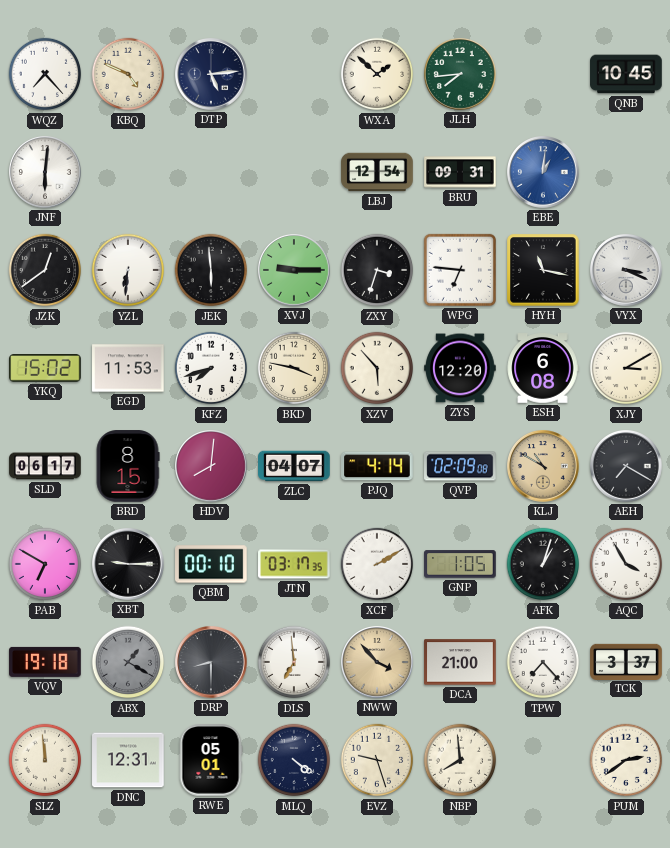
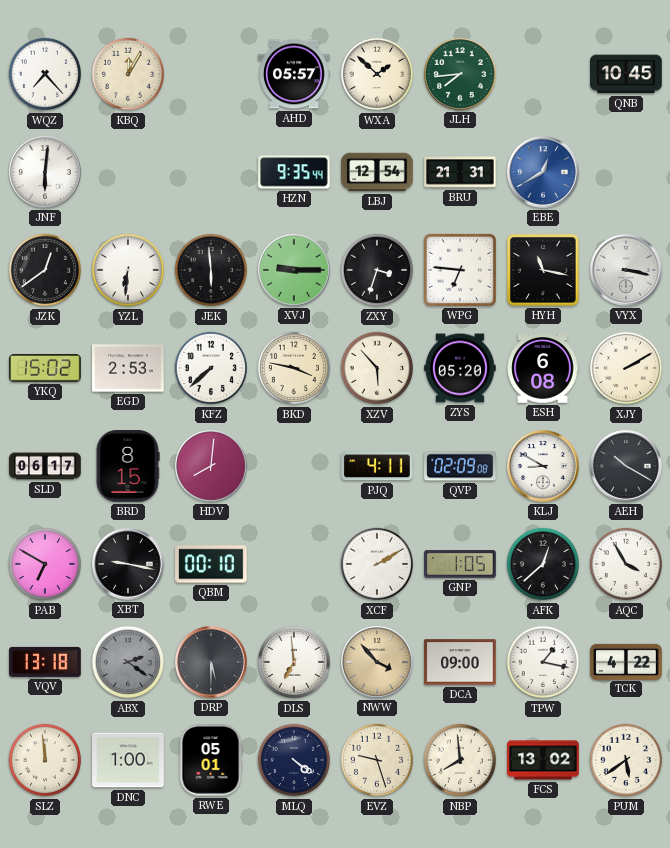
KBQ: 4:49 -> 12:05
DTP: 5:14 -> none
AHD: none -> 05:57
HZN: none -> 9:35
BRU: 09:31 -> 21:31
EBE: 1:01 -> 12:40
VYX: 3:19 -> 3:17
EGD: 11:53 -> 2:53
KFZ: 7:42 -> 7:38
ZYS: 12:20 -> 05:20
XJY: 3:10 -> 2:10
ZLC: 04:07 -> none
PJQ: 4:14 -> 4:11
KLJ: 10:50 -> 8:50
KLJ dial: champagne -> white
AEH: 7:20 -> 10:20
XBT: 9:15 -> 9:17
JTN: 03:17 -> none
AFK: 1:03 -> 12:38
VQV: 19:18 -> 13:18
ABX: 1:20 -> 2:21
DRP: 8:30 -> 5:30
DCA: 21:00 -> 09:00
TPW: 7:23 -> 1:17
TCK: 3:37 -> 4:22
DNC: 12:31 -> 1:00
FCS: none -> 13:02
PUM: 2:39 -> 5:39
